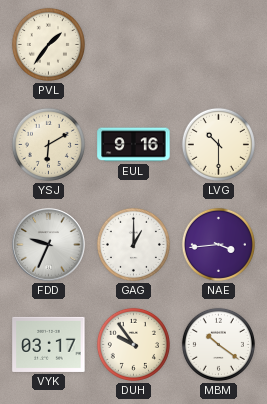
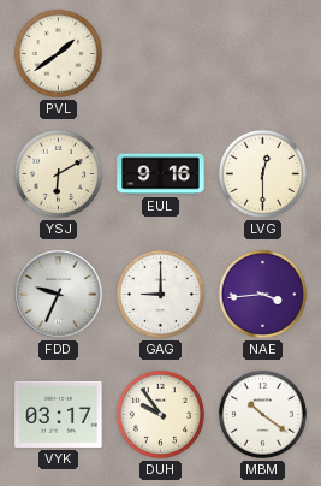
PVL: 1:36 -> 1:39
LVG: 10:30 -> 12:30
GAG: 1:00 -> 9:00
